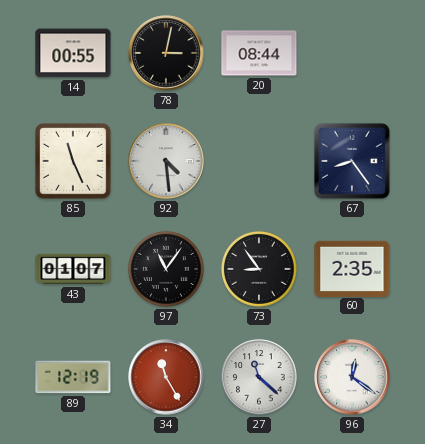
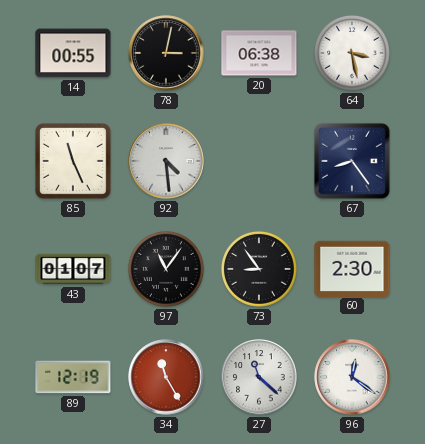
20: 08:44 -> 06:38
64: none -> 3:28
60: 2:35 -> 2:30
